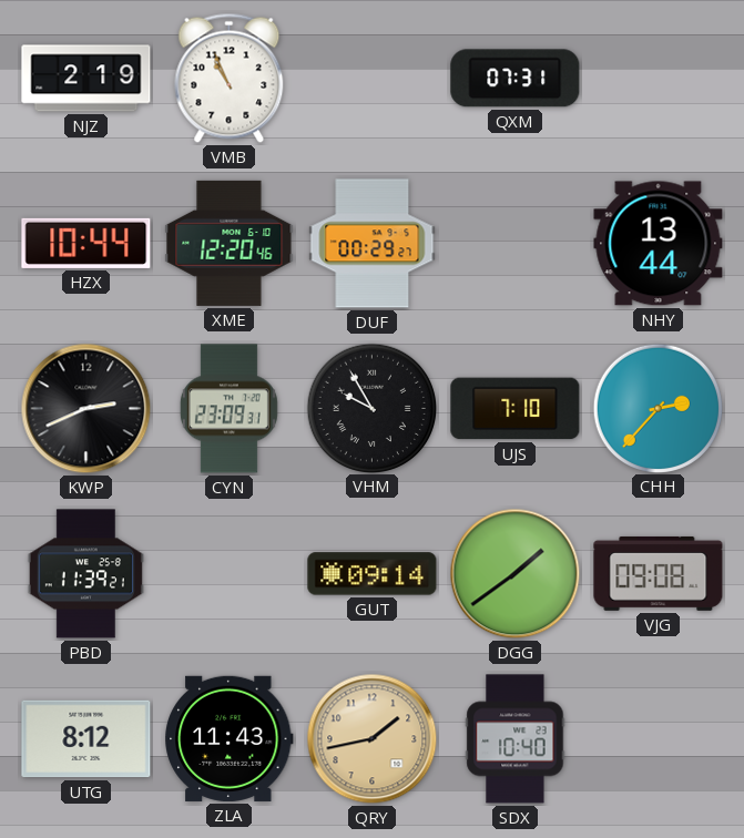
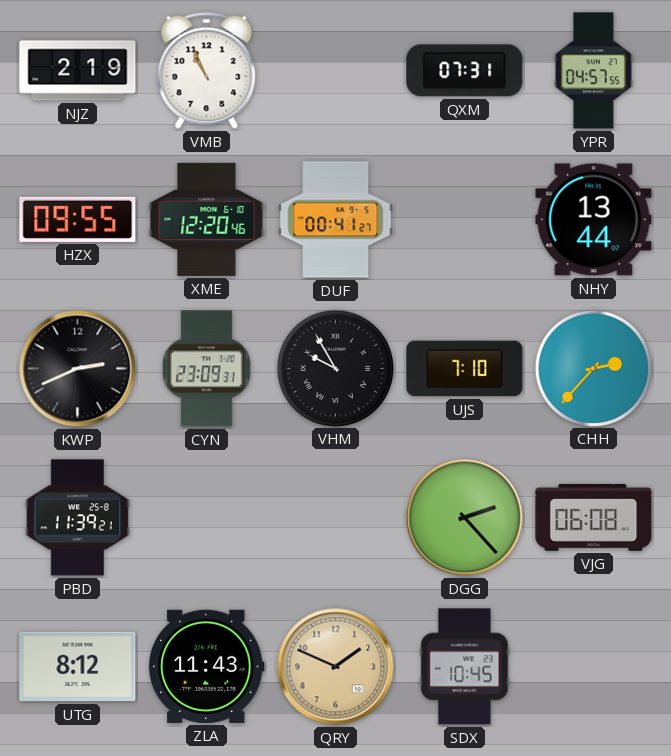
YPR: none -> 04:57
HZX: 10:44 -> 09:55
DUF: 00:29 -> 00:41
GUT: 09:14 -> none
DGG: 1:39 -> 2:23
VJG: 09:08 -> 06:08
QRY: 1:43 -> 1:49
SDX: 10:40 -> 10:45
